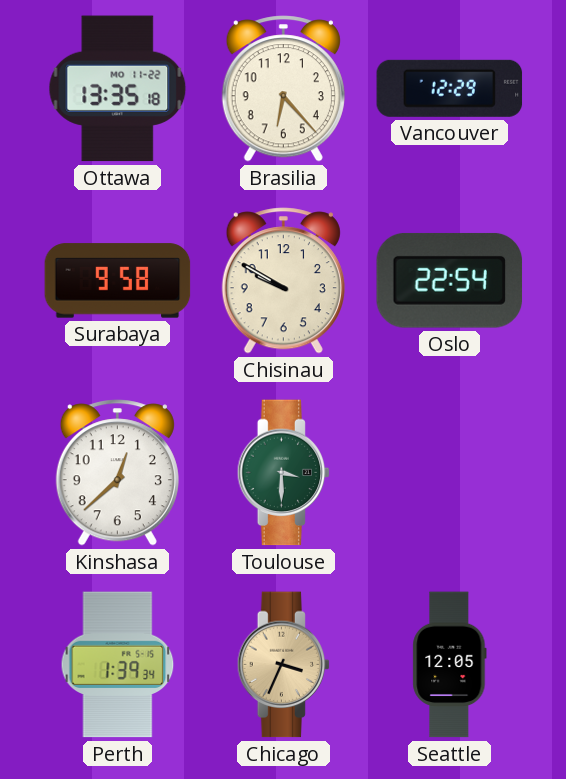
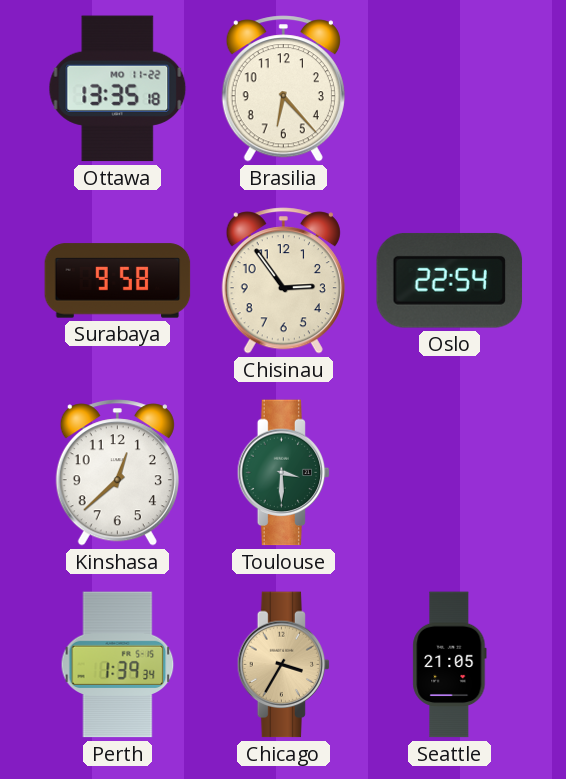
Vancouver: 12:29 -> none
Chisinau: 9:50 -> 2:54
Chicago: 3:34 -> 3:35
Seattle: 12:05 -> 21:05
